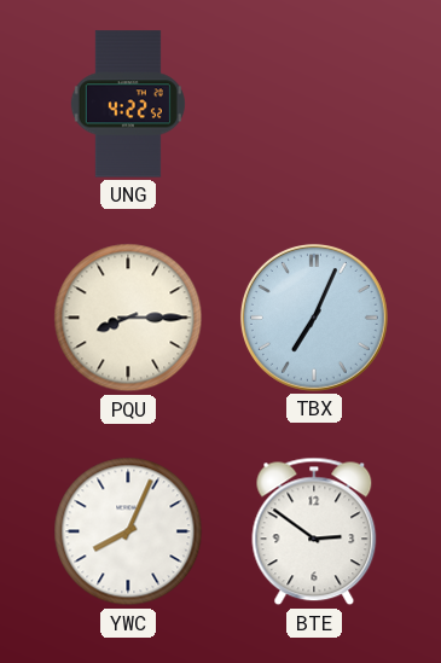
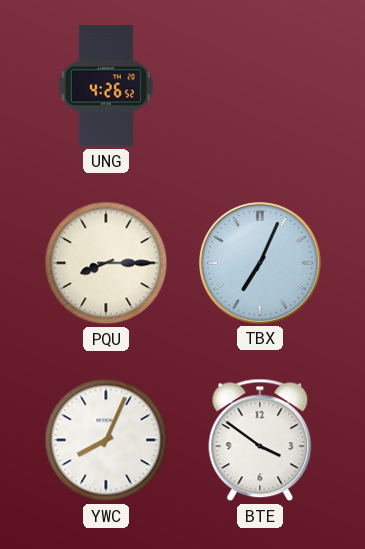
UNG: 4:22 -> 4:26
BTE: 2:51 -> 3:51
